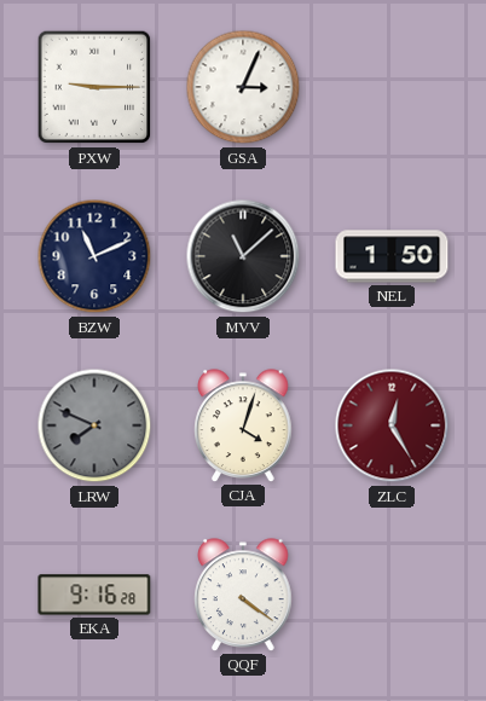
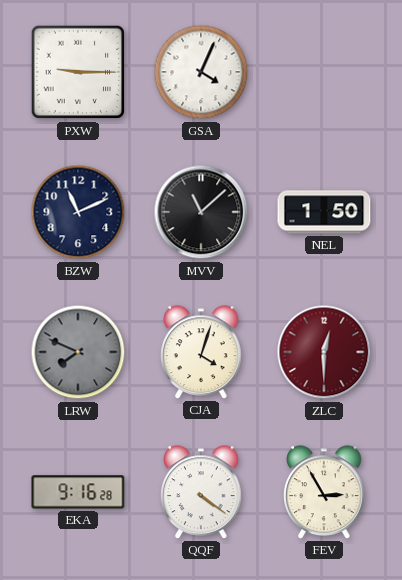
GSA: 3:04 -> 4:04
ZLC: 12:25 -> 12:30
FEV: none -> 2:55
